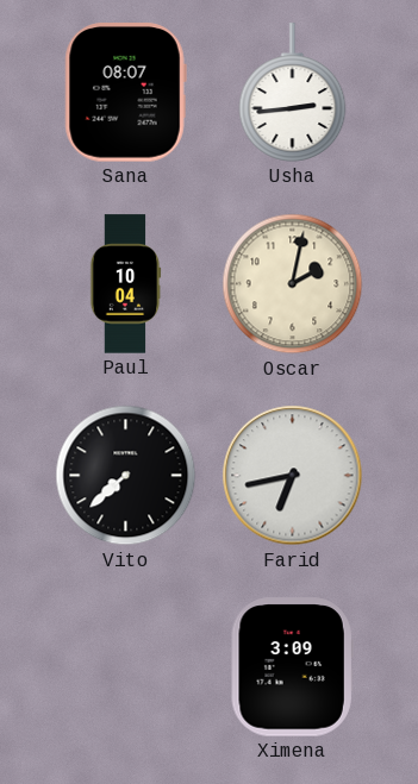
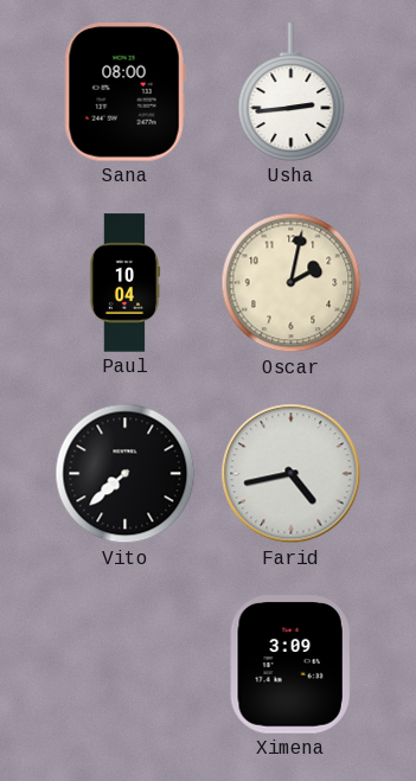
Sana: 08:07 -> 08:00
Farid: 6:43 -> 4:43
